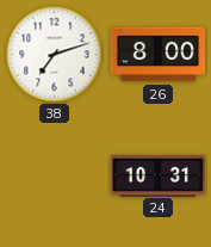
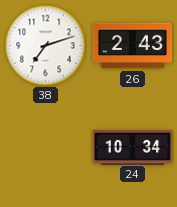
26: 8:00 -> 2:43
24: 10:31 -> 10:34
